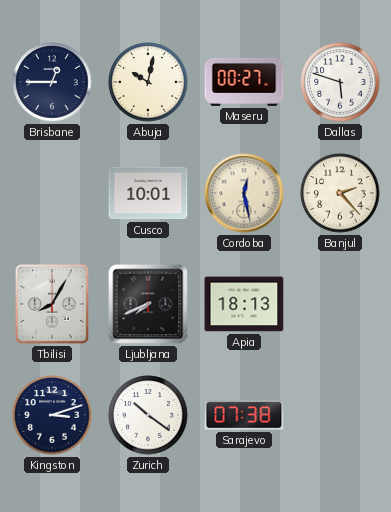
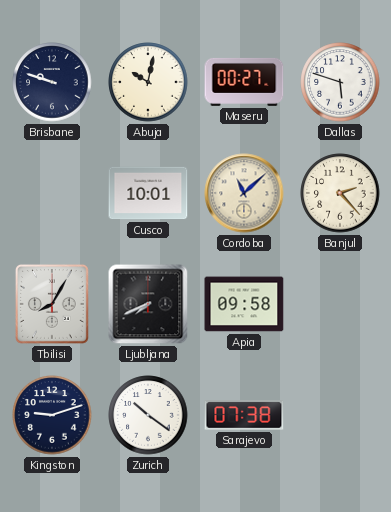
Brisbane: 12:45 -> 9:48
Cordoba: 12:28 -> 11:08
Apia: 18:13 -> 09:58
Kingston: 3:12 -> 9:12
